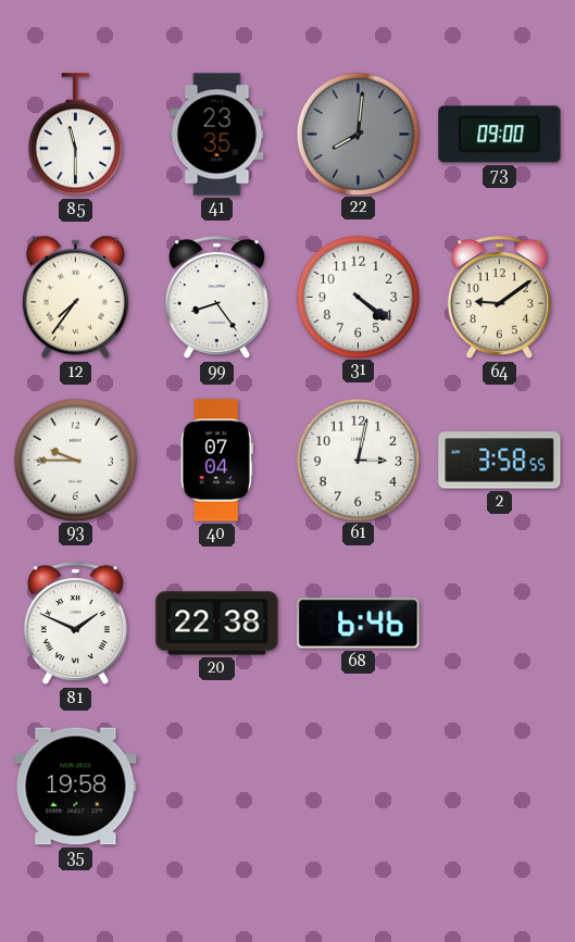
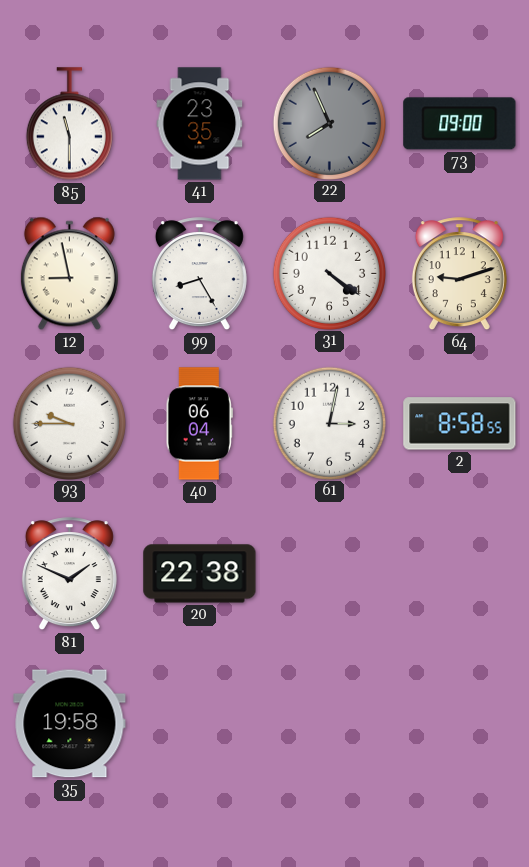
22: 8:01 -> 7:56
12: 7:36 -> 8:58
99: 8:24 -> 8:25
64: 9:09 -> 9:12
40: 07:04 -> 06:04
2: 3:58 -> 8:58
68: 6:46 -> none
